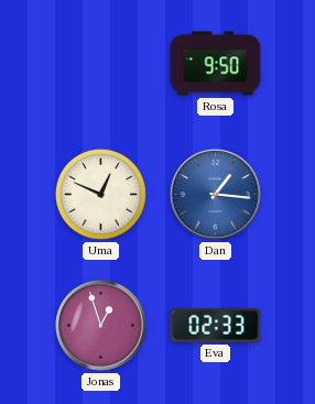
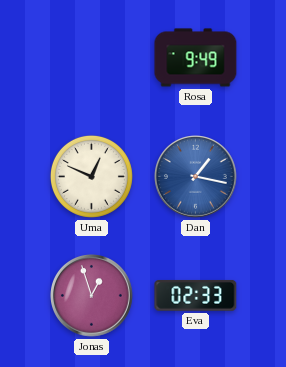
Rosa: 9:50 -> 9:49
Dan: 1:16 -> 1:17
